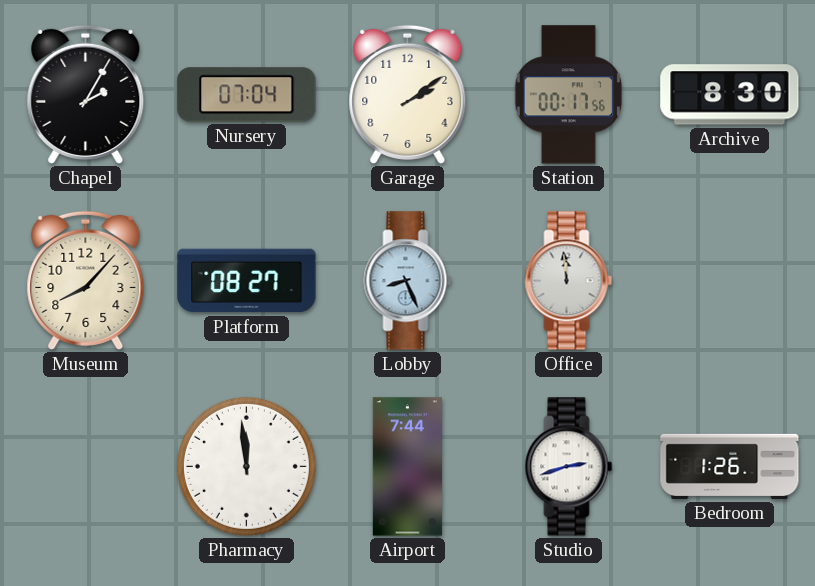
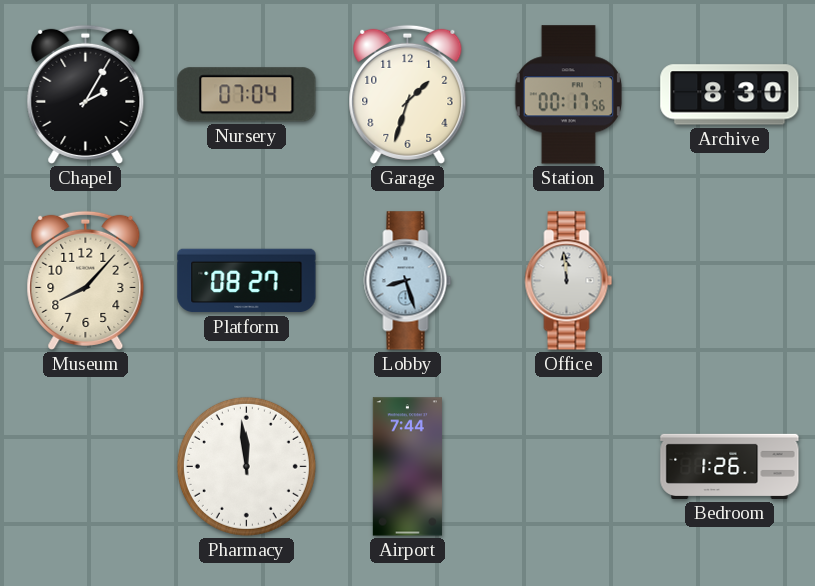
Garage: 2:09 -> 1:33
Lobby: 8:26 -> 8:27
Studio: 2:42 -> none
